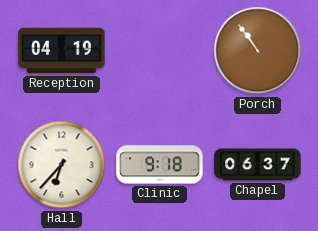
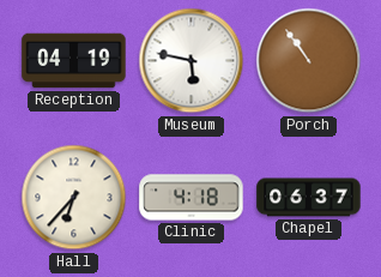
Museum: none -> 5:47
Clinic: 9:18 -> 4:18
